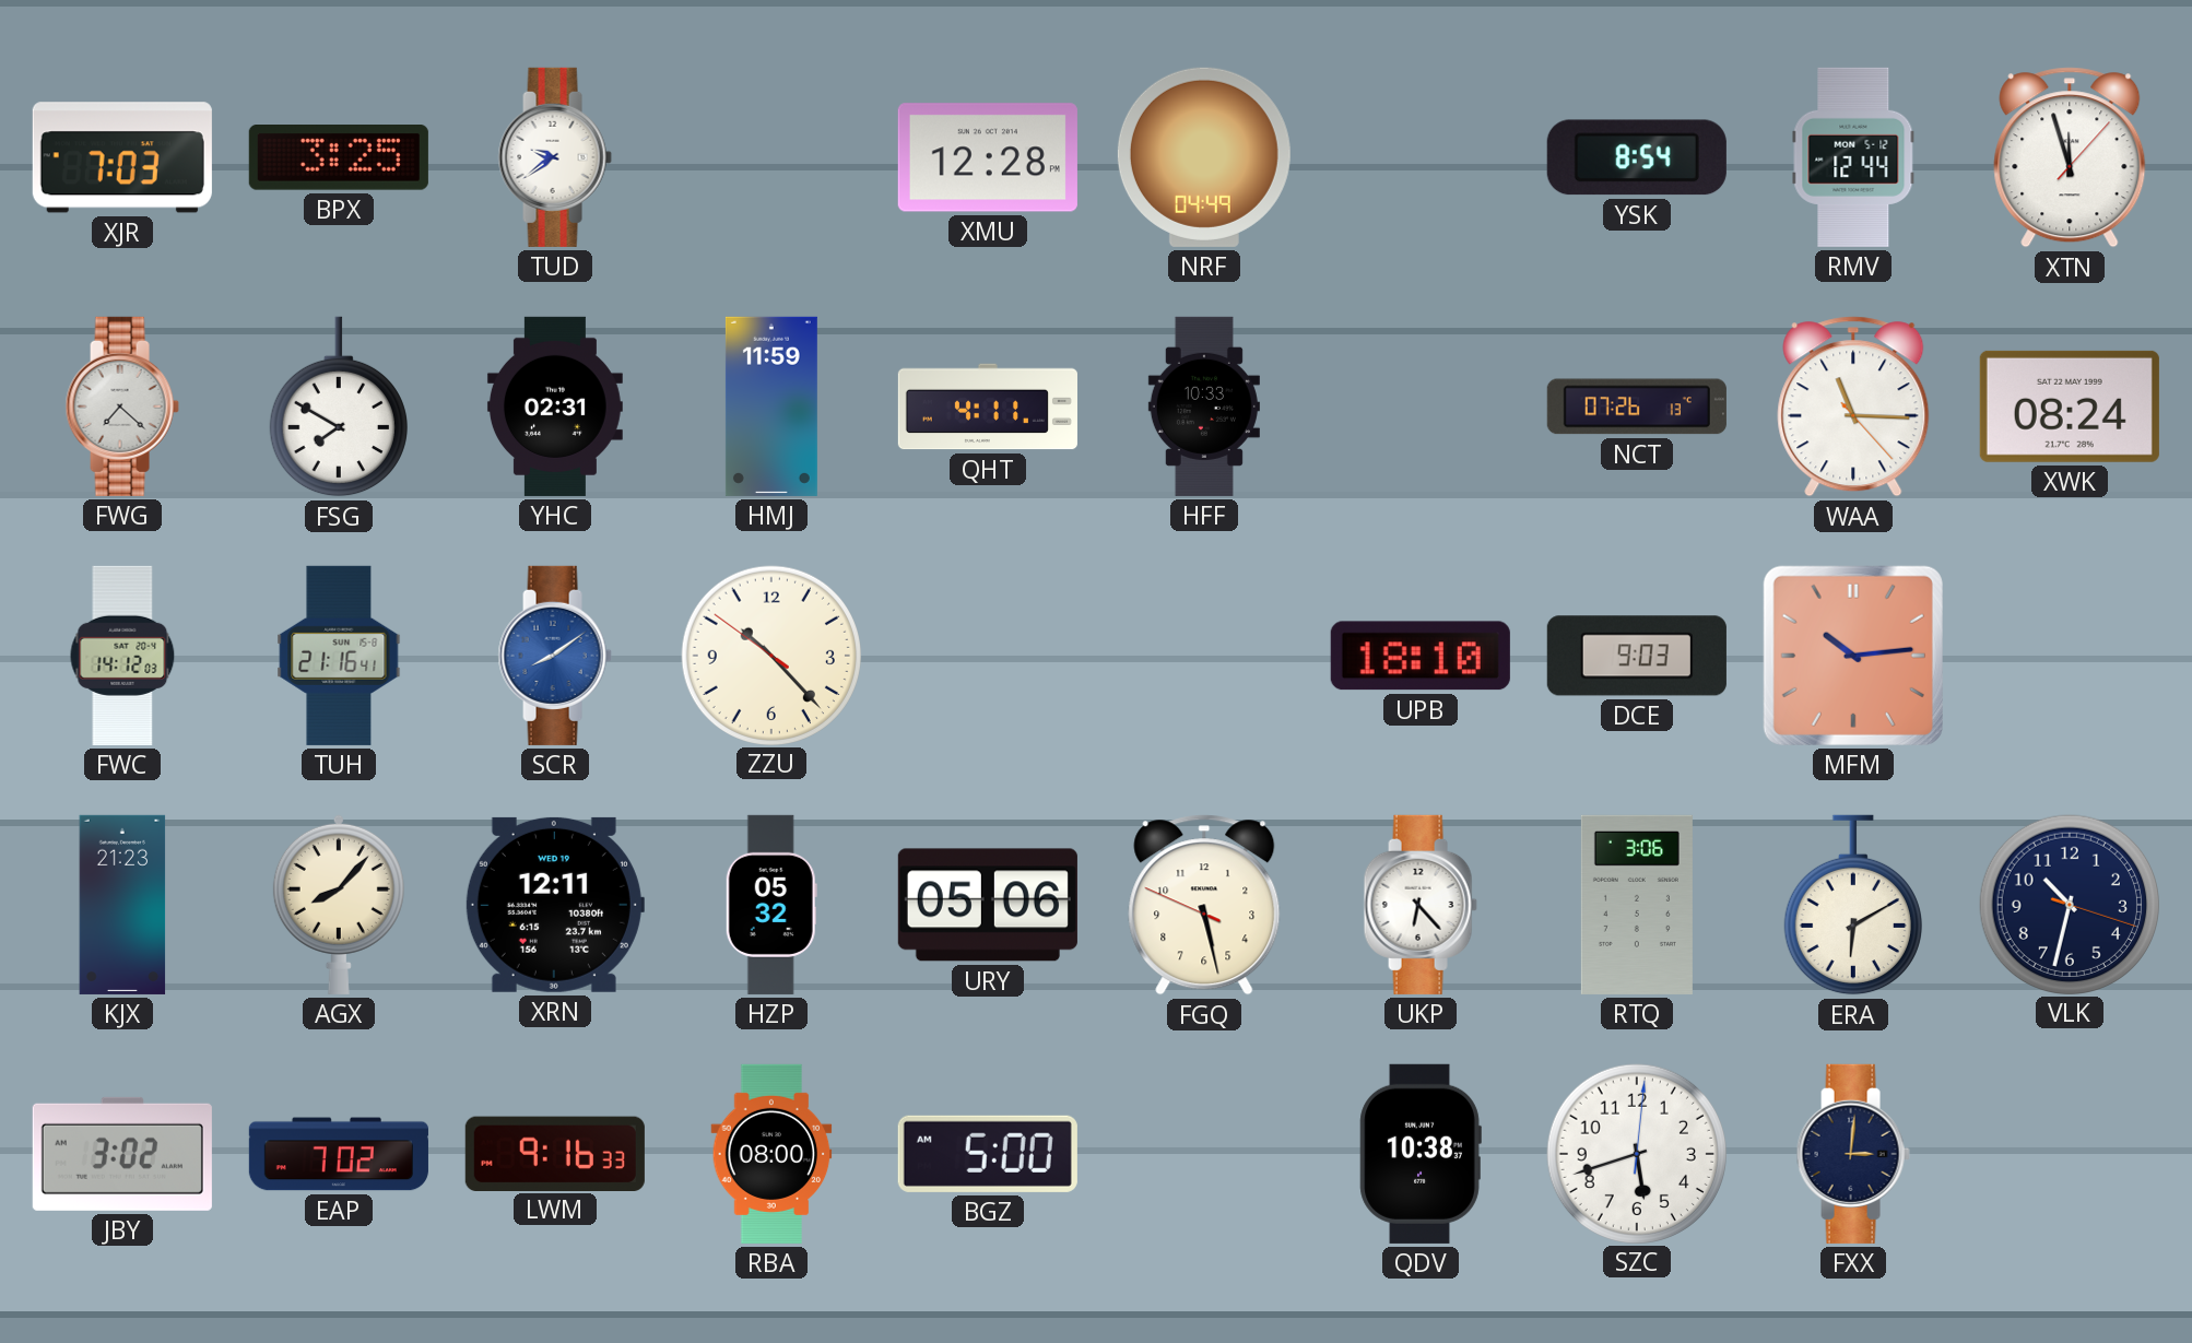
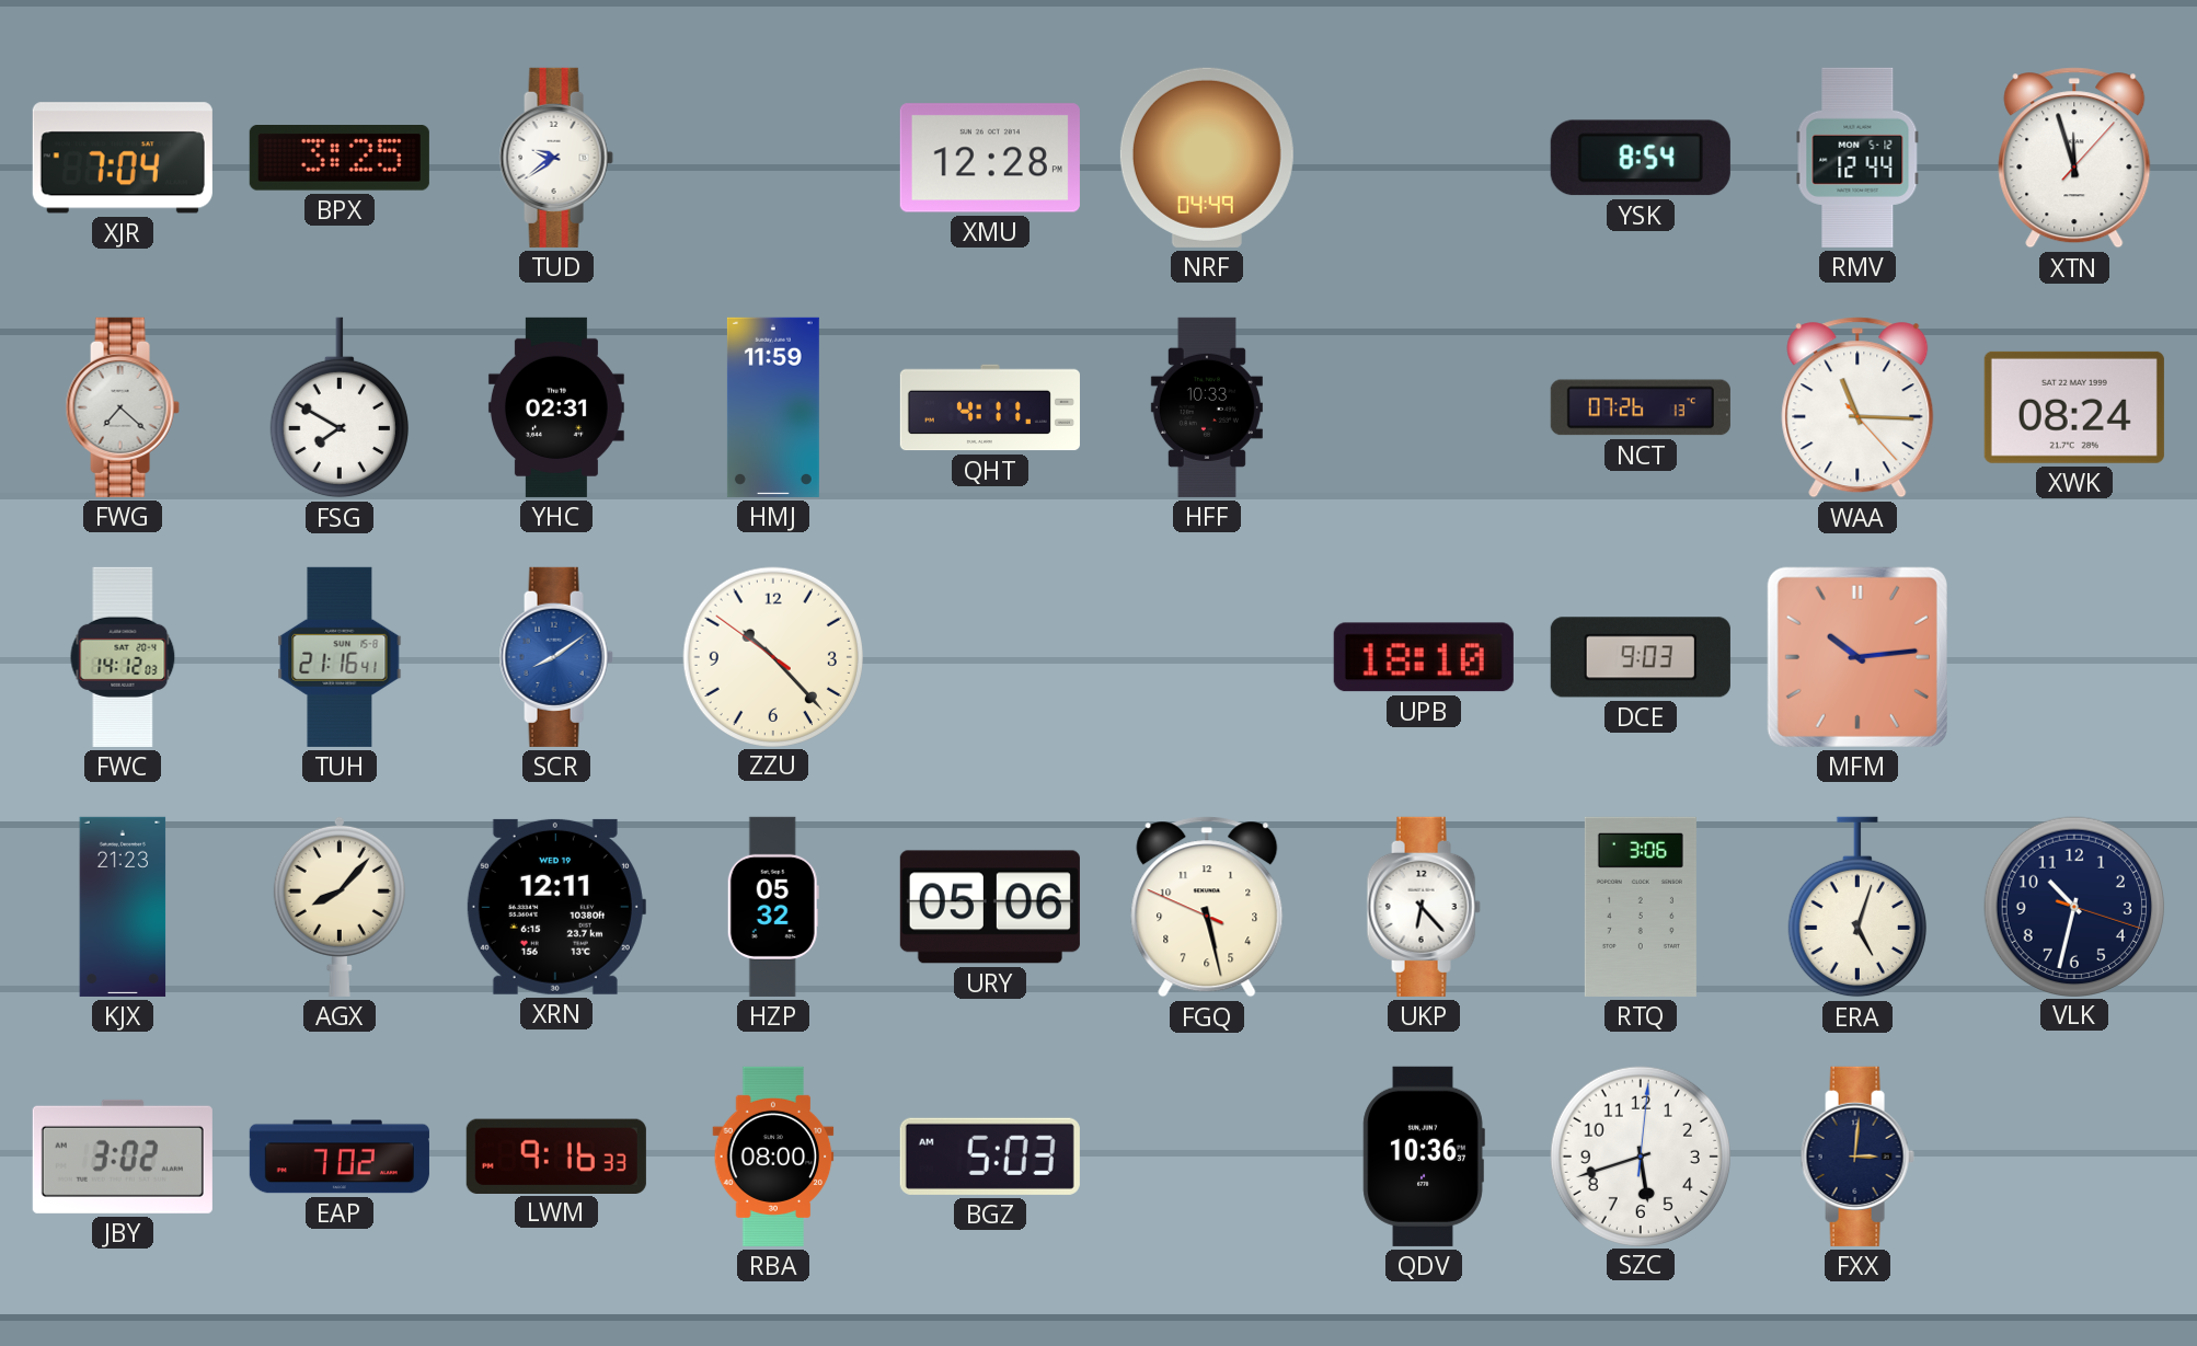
XJR: 7:03 -> 7:04
ERA: 6:10 -> 5:03
BGZ: 5:00 -> 5:03
QDV: 10:38 -> 10:36
